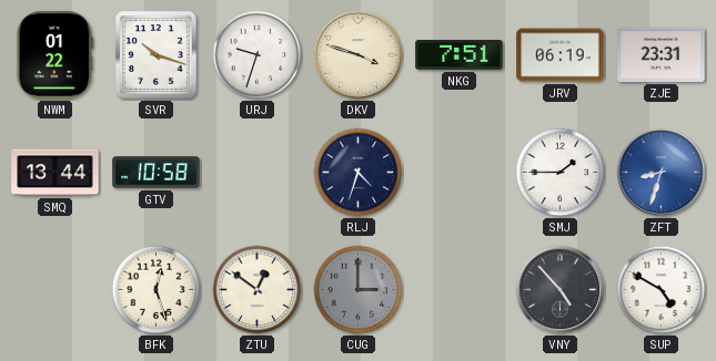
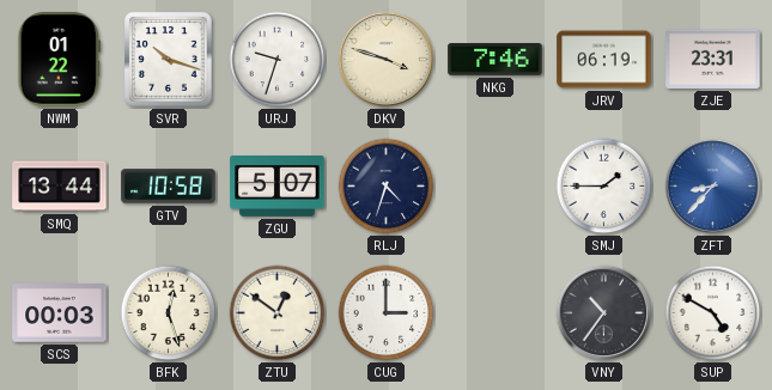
NKG: 7:51 -> 7:46
ZGU: none -> 5:07
ZFT: 8:33 -> 8:37
SCS: none -> 00:03
CUG dial: grey -> white
VNY: 4:53 -> 10:36
